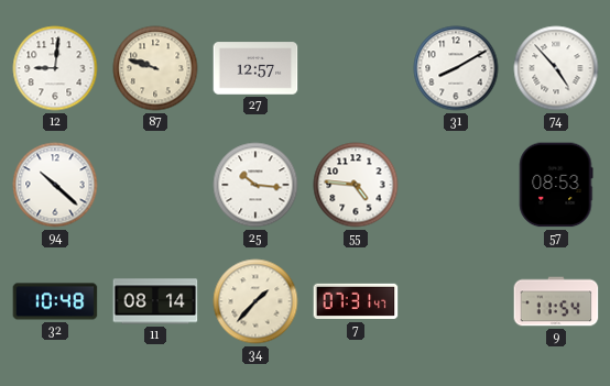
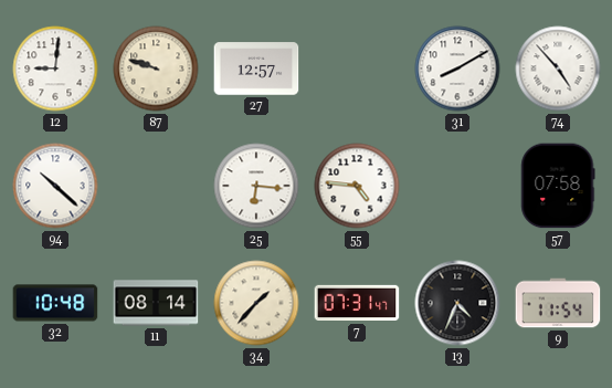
25: 10:16 -> 6:16
57: 08:53 -> 07:58
13: none -> 4:34
